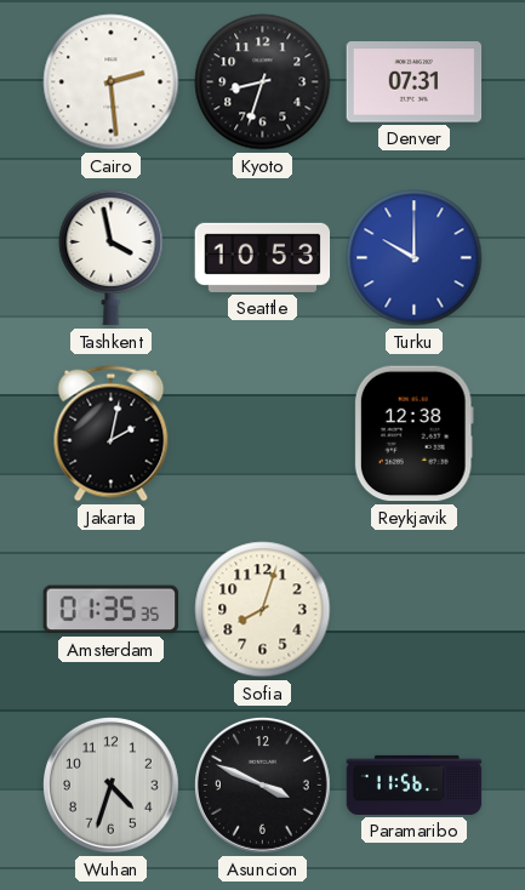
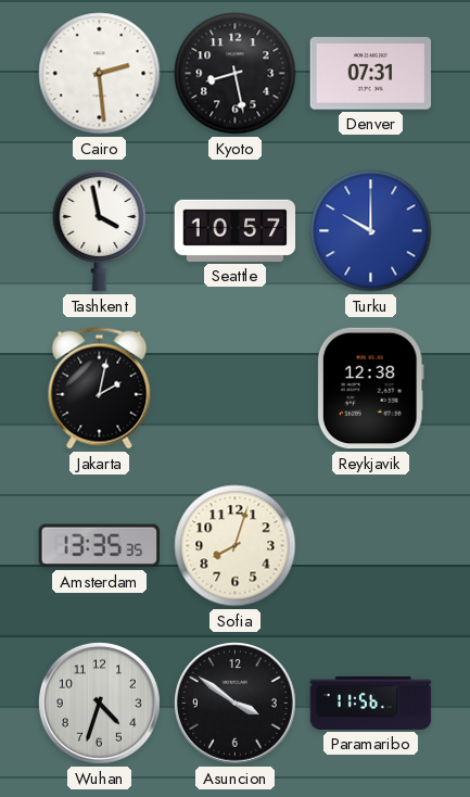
Kyoto: 8:33 -> 8:28
Seattle: 10:53 -> 10:57
Amsterdam: 01:35 -> 13:35
Asuncion: 3:49 -> 3:51
